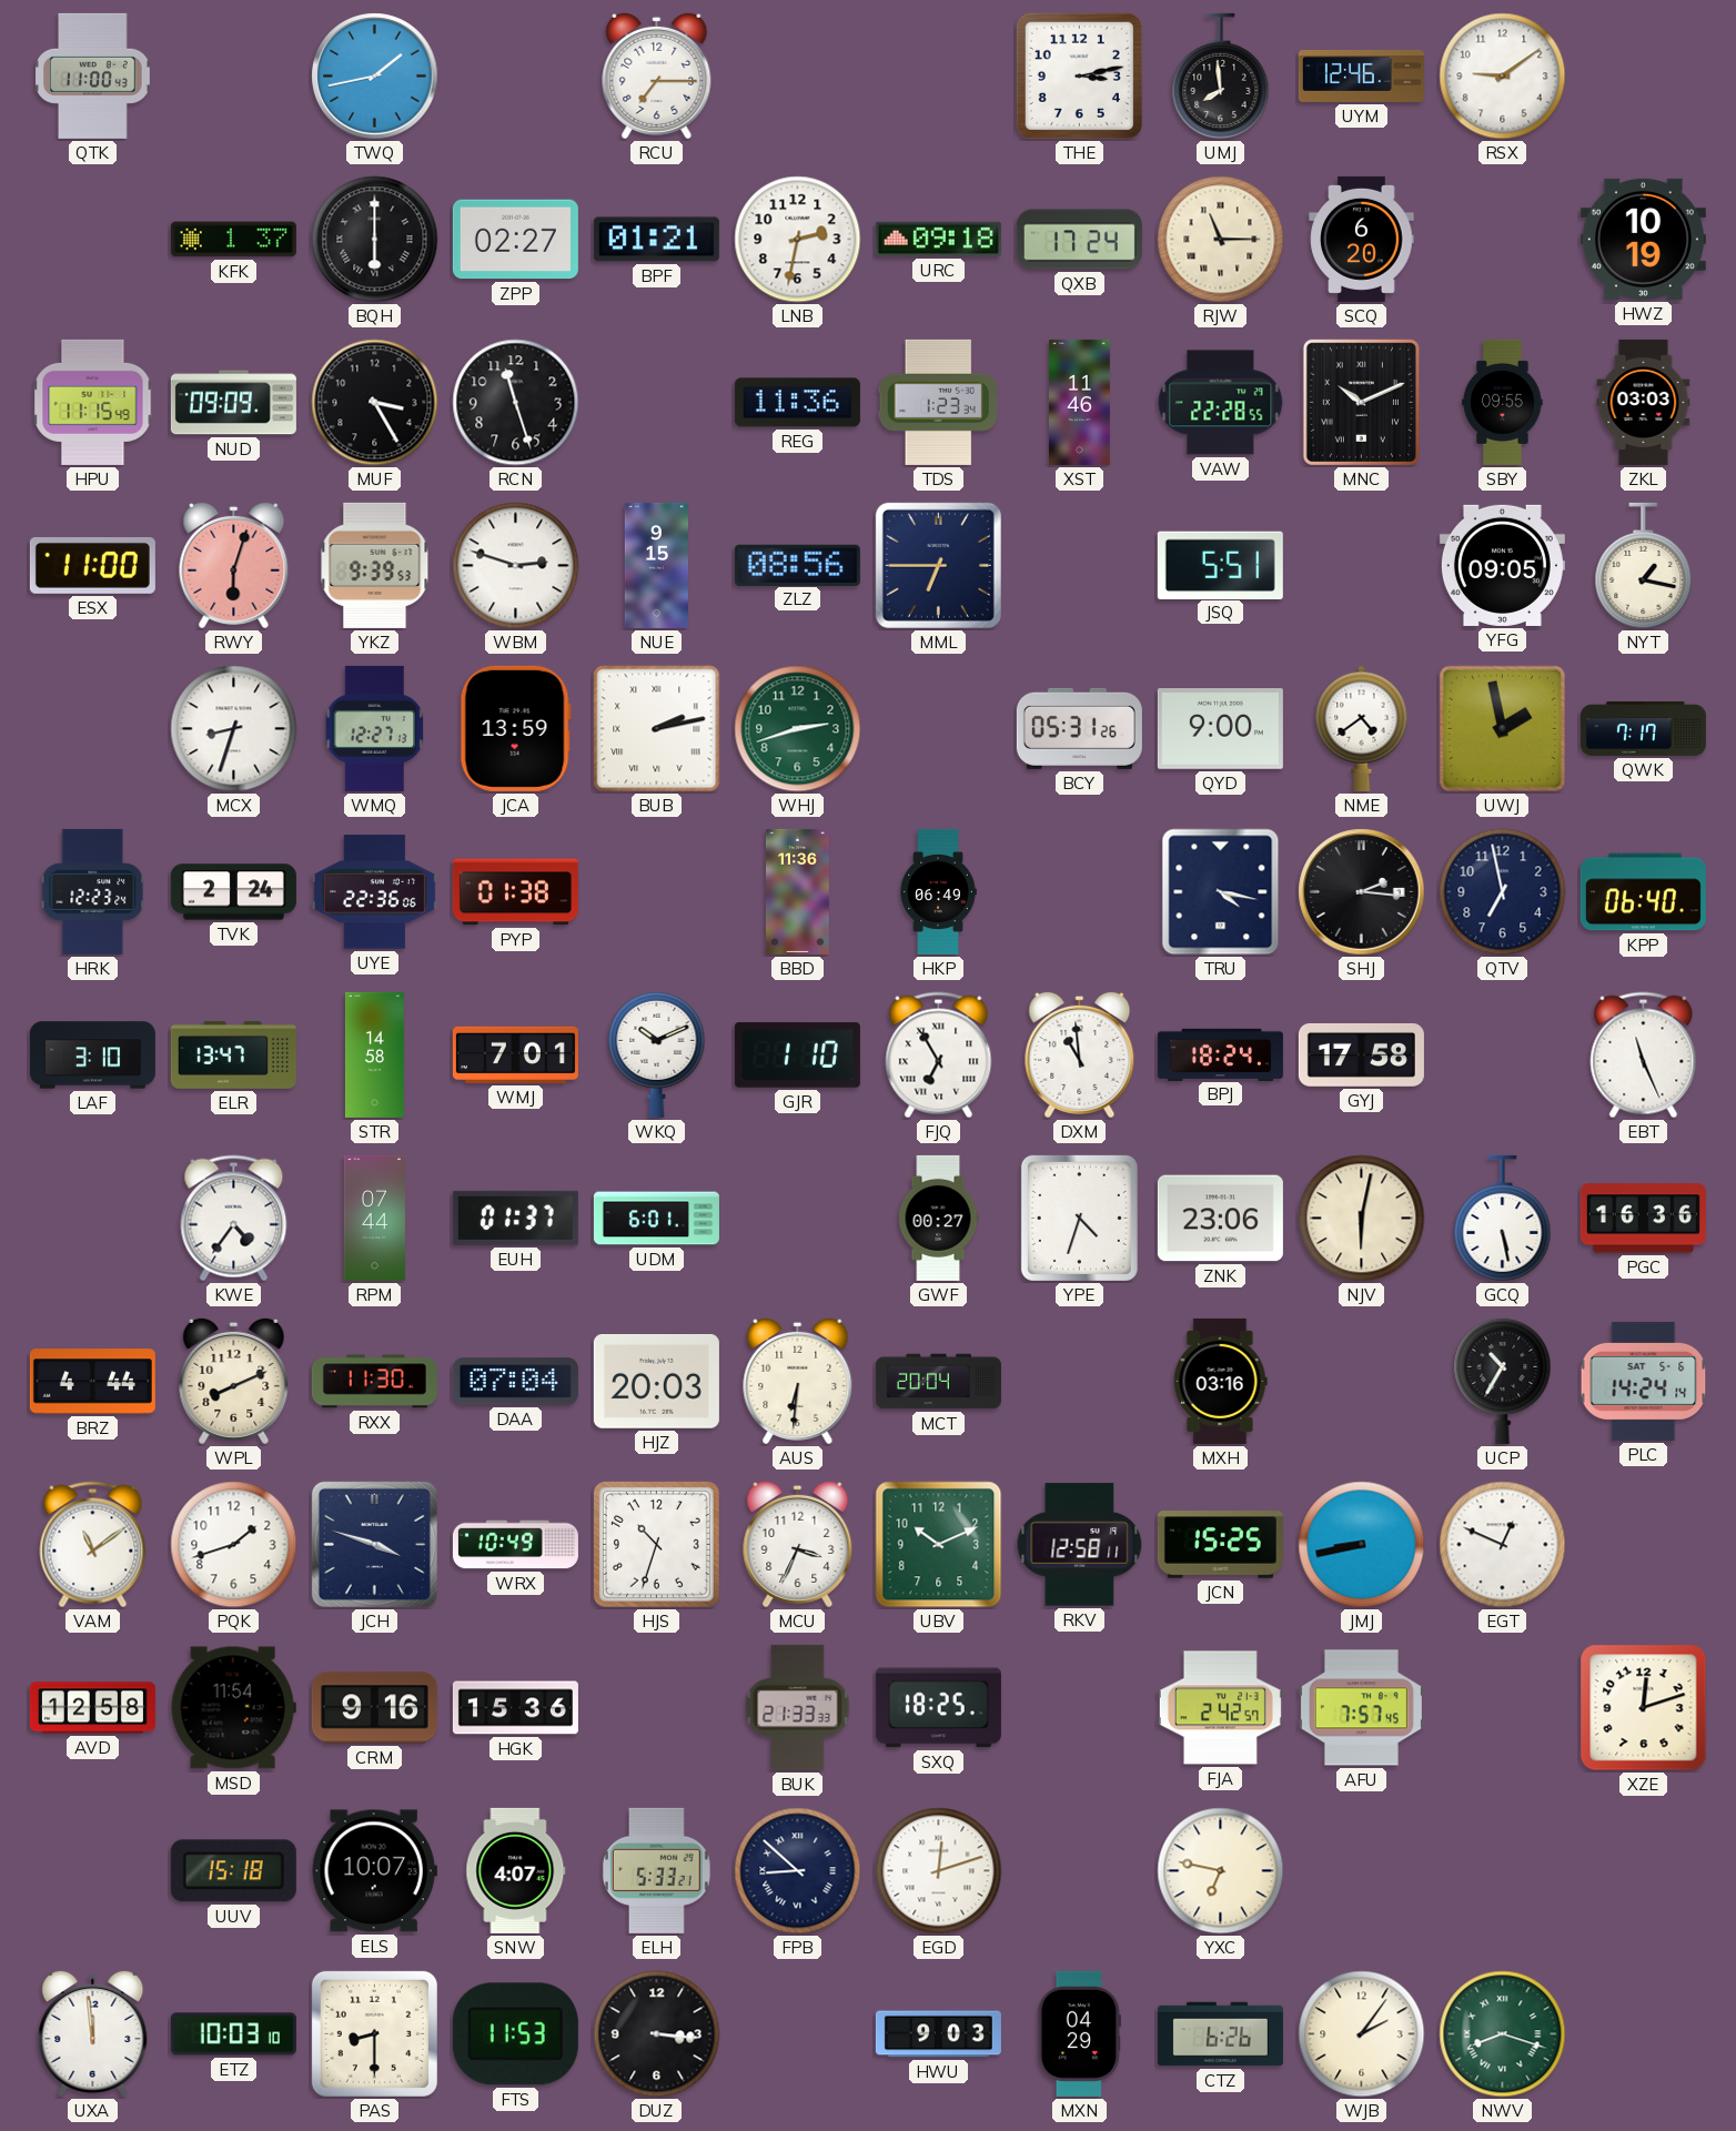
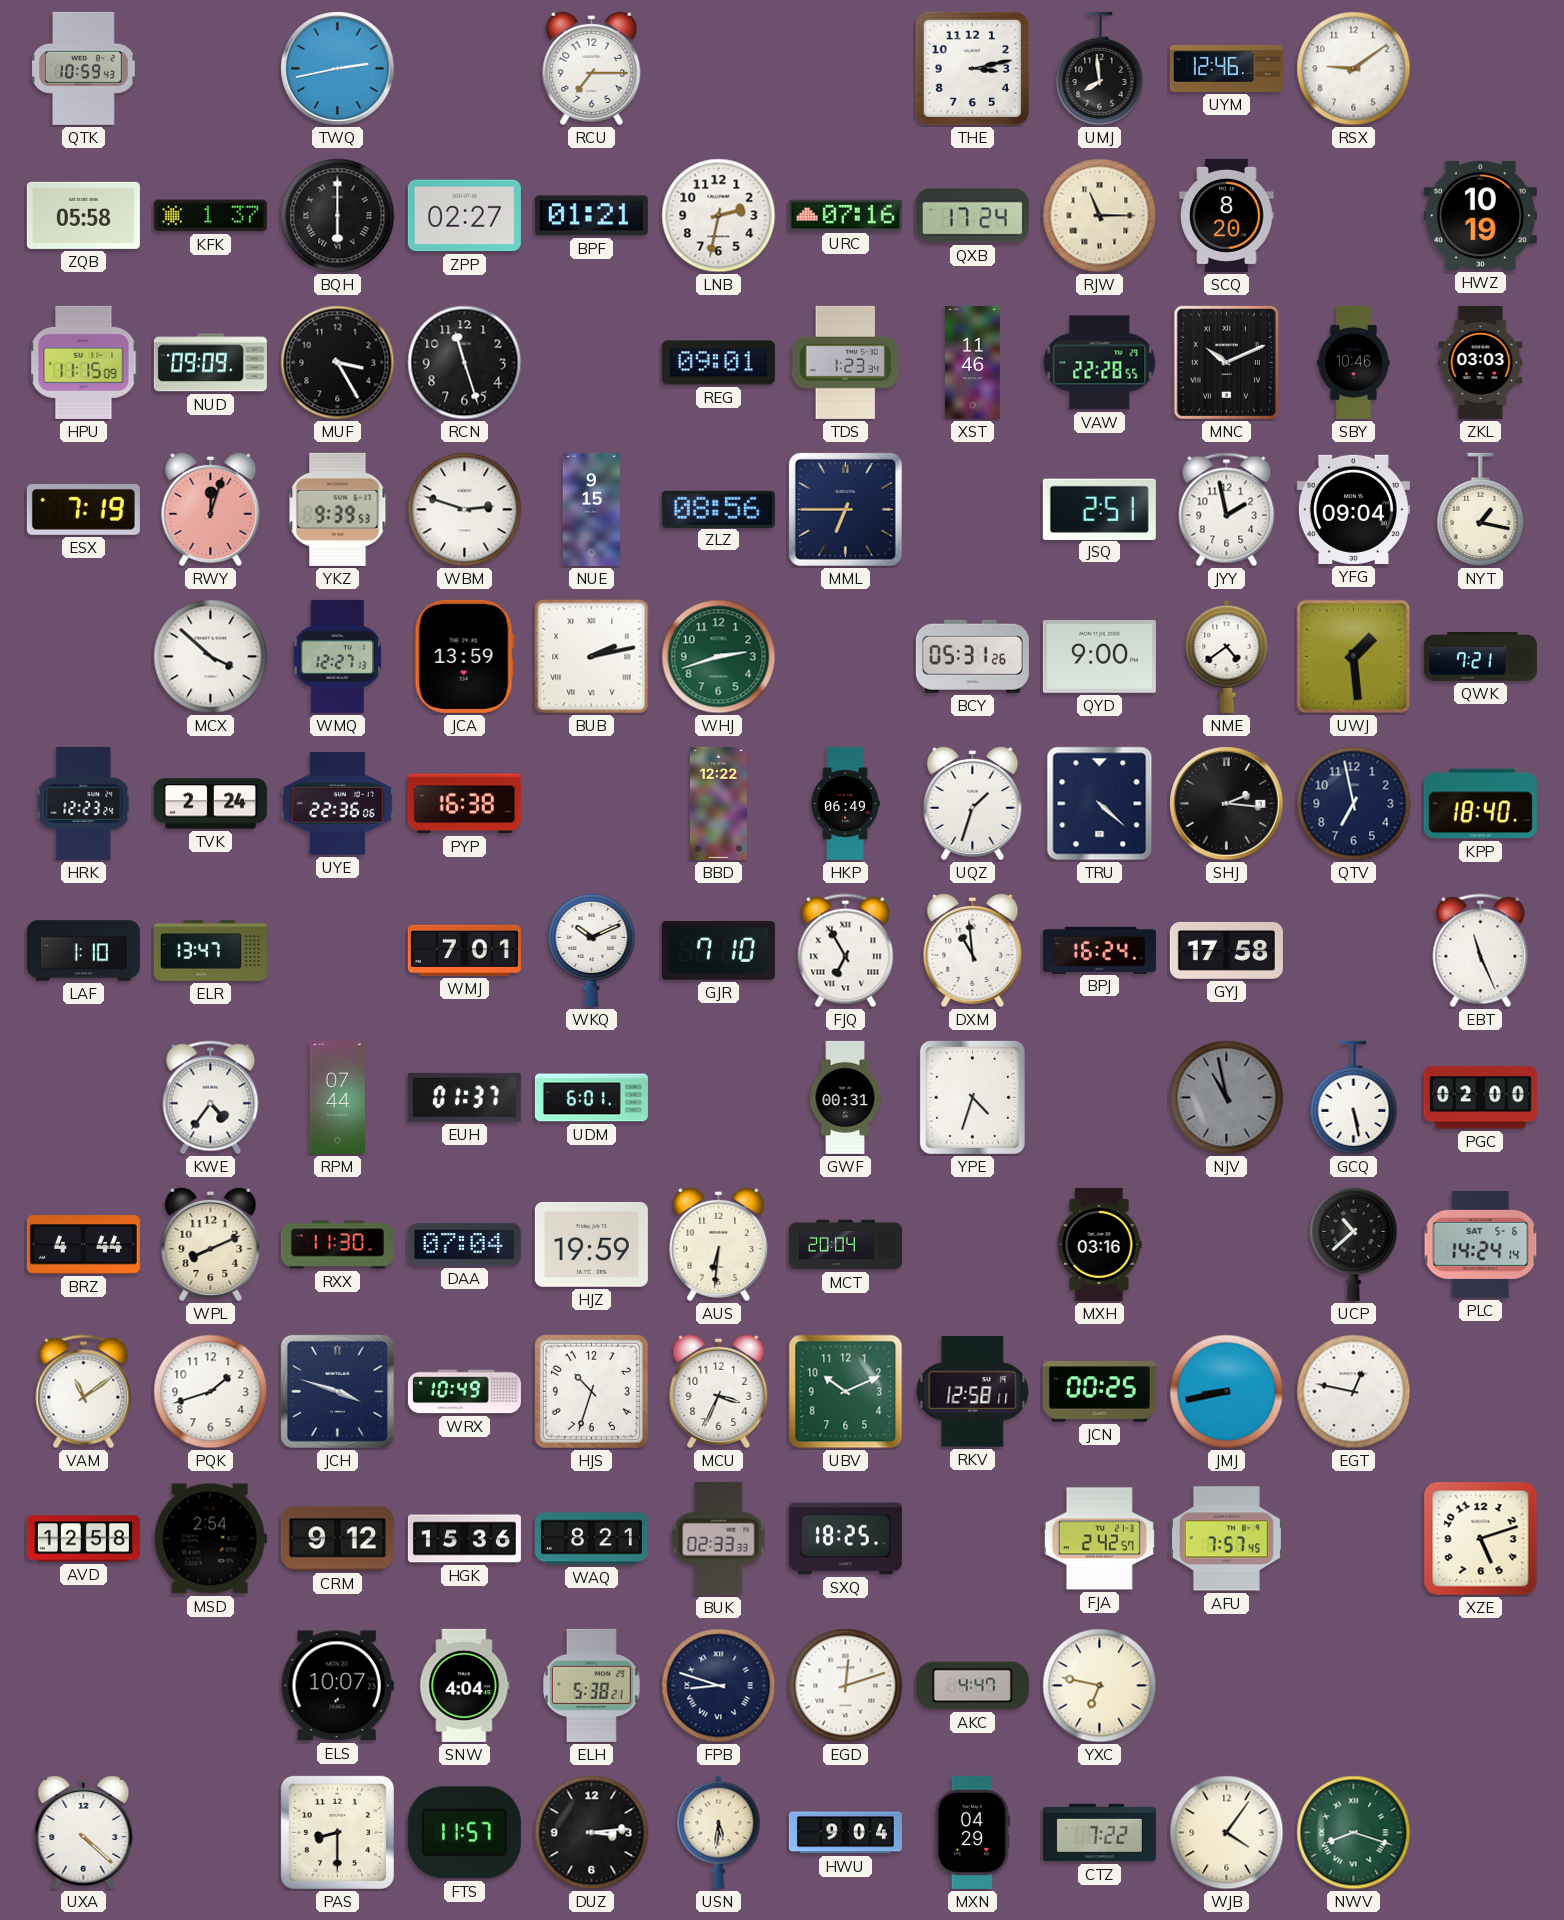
QTK: 11:00 -> 10:59
TWQ: 1:43 -> 2:43
ZQB: none -> 05:58
URC: 09:18 -> 07:16
SCQ: 6:20 -> 8:20
HPU: 11:15:49 -> 11:15:09
REG: 11:36 -> 09:01
SBY: 09:55 -> 10:46
ESX: 11:00 -> 7:19
RWY: 6:03 -> 12:03
JSQ: 5:51 -> 2:51
JYY: none -> 1:58
YFG: 09:05 -> 09:04
MCX: 8:33 -> 3:52
UWJ: 1:58 -> 1:29
QWK: 7:17 -> 7:21
PYP: 01:38 -> 16:38
BBD: 11:36 -> 12:22
UQZ: none -> 1:33
TRU: 4:17 -> 4:22
KPP: 06:40 -> 18:40
LAF: 3:10 -> 1:10
STR: 14:58 -> none
GJR: 1:10 -> 7:10
BPJ: 18:24 -> 16:24
GWF: 00:27 -> 00:31
ZNK: 23:06 -> none
NJV: 6:02 -> 10:58
NJV dial: cream -> grey
PGC: 16:36 -> 02:00
HJZ: 20:03 -> 19:59
UCP: 10:35 -> 10:38
JCN: 15:25 -> 00:25
EGT: 12:49 -> 12:47
MSD: 11:54 -> 2:54
CRM: 9:16 -> 9:12
WAQ: none -> 8:21
BUK: 21:33 -> 02:33
XZE: 12:12 -> 5:12
UUV: 15:18 -> none
SNW: 4:07 -> 4:04
ELH: 5:33 -> 5:38
FPB: 8:52 -> 8:48
AKC: none -> 4:47
UXA: 11:59 -> 4:22
ETZ: 10:03 -> none
FTS: 11:53 -> 11:57
DUZ: 3:16 -> 3:14
USN: none -> 5:31
HWU: 9:03 -> 9:04
CTZ: 6:26 -> 7:22
WJB: 2:06 -> 4:06
